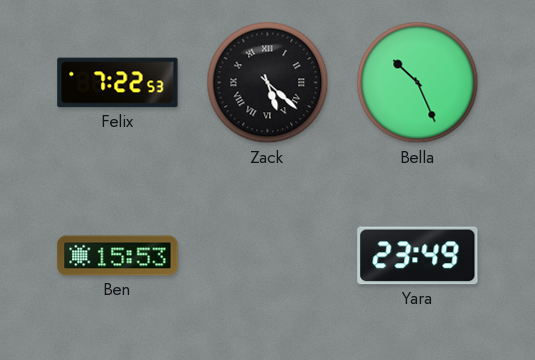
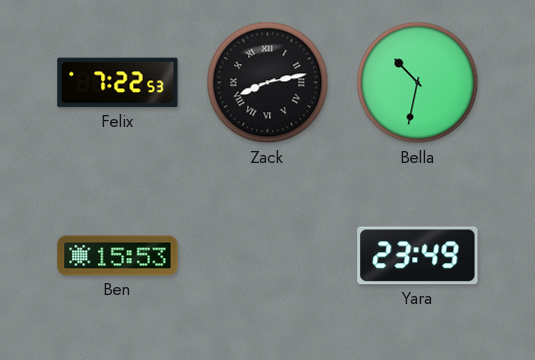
Zack: 5:22 -> 8:13
Bella: 10:26 -> 10:32
